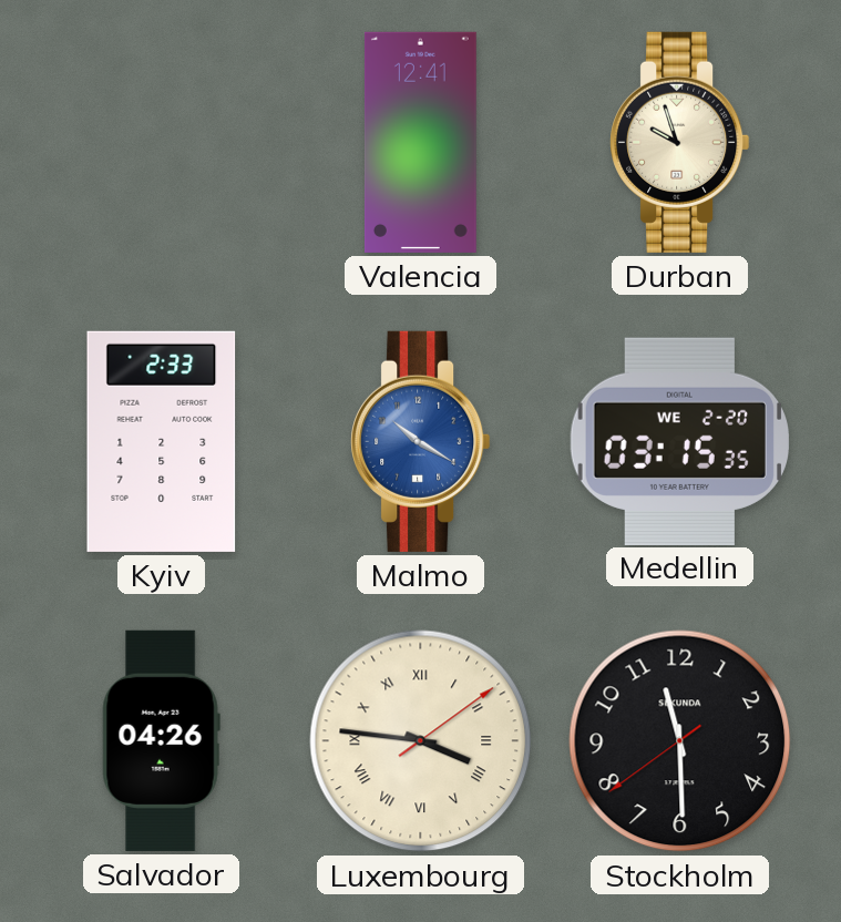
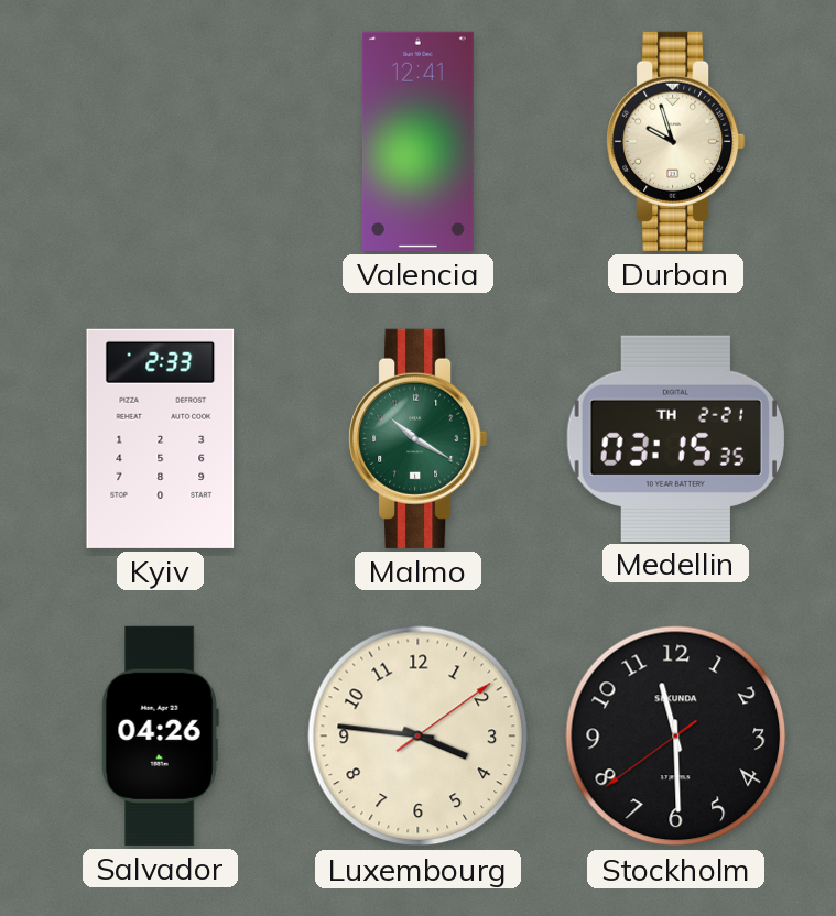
Malmo dial: blue -> green
Medellin date: WE 2-20 -> TH 2-21
Luxembourg numerals: Roman -> Arabic
